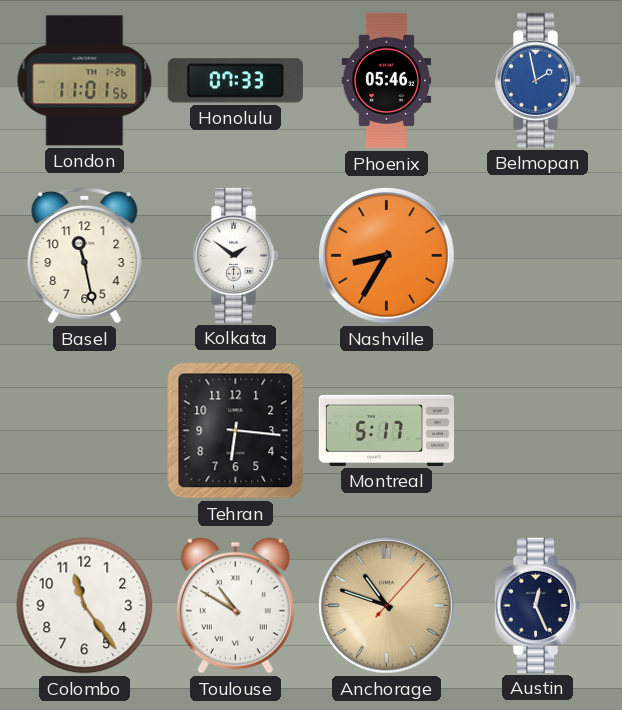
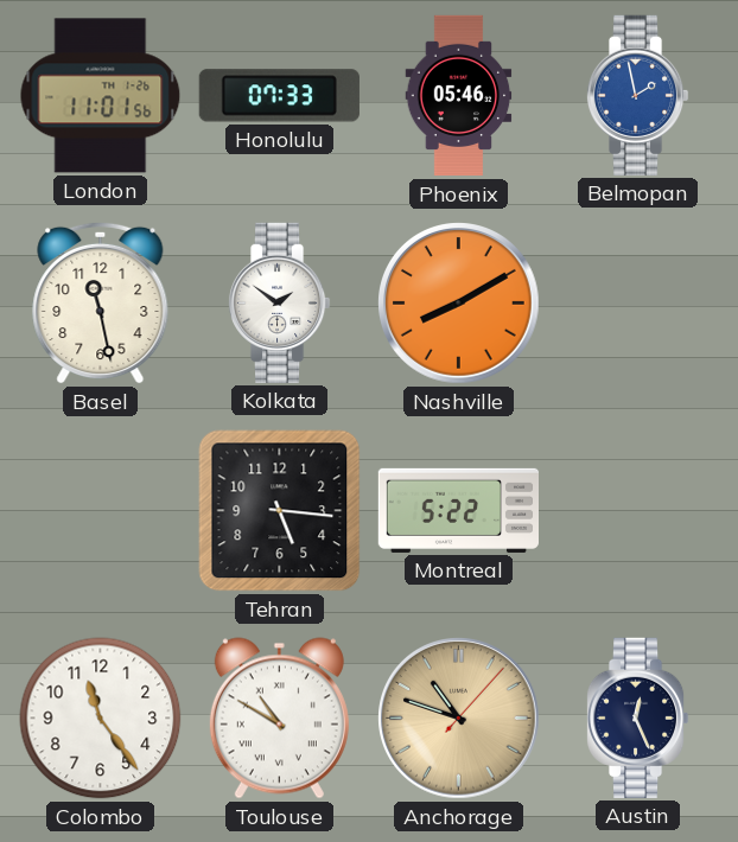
Nashville: 8:35 -> 8:10
Tehran: 6:16 -> 5:16
Montreal: 5:17 -> 5:22
